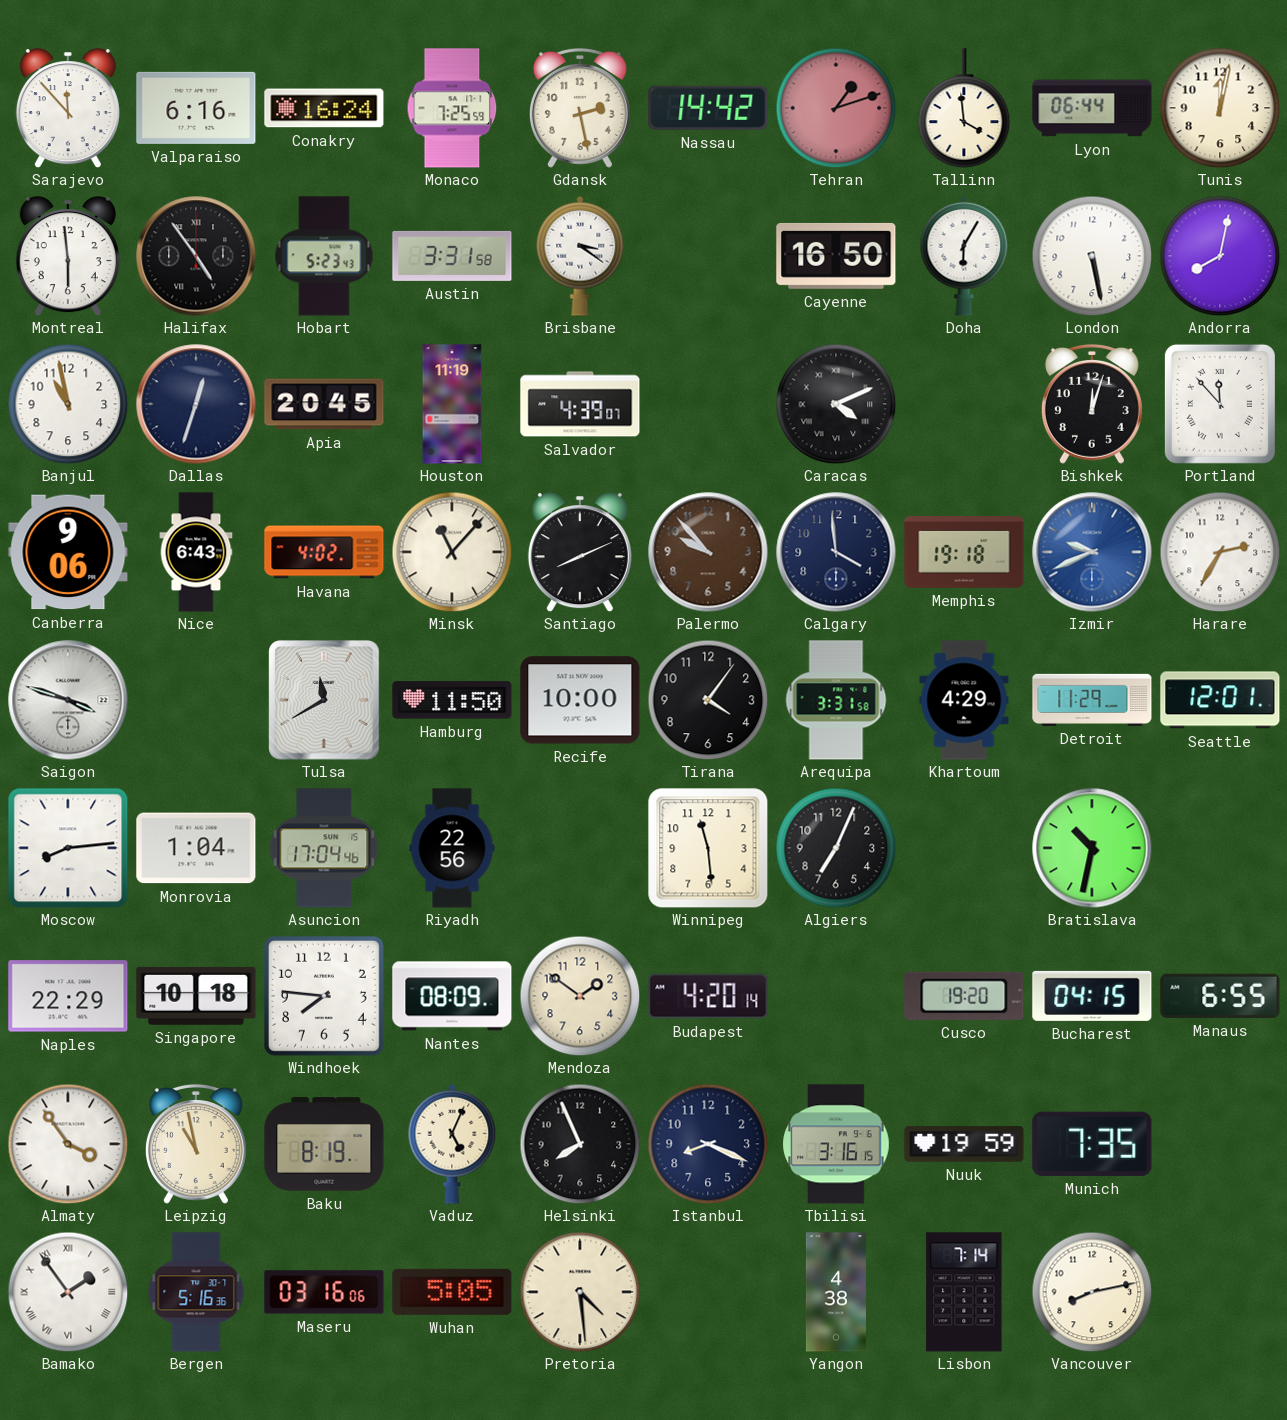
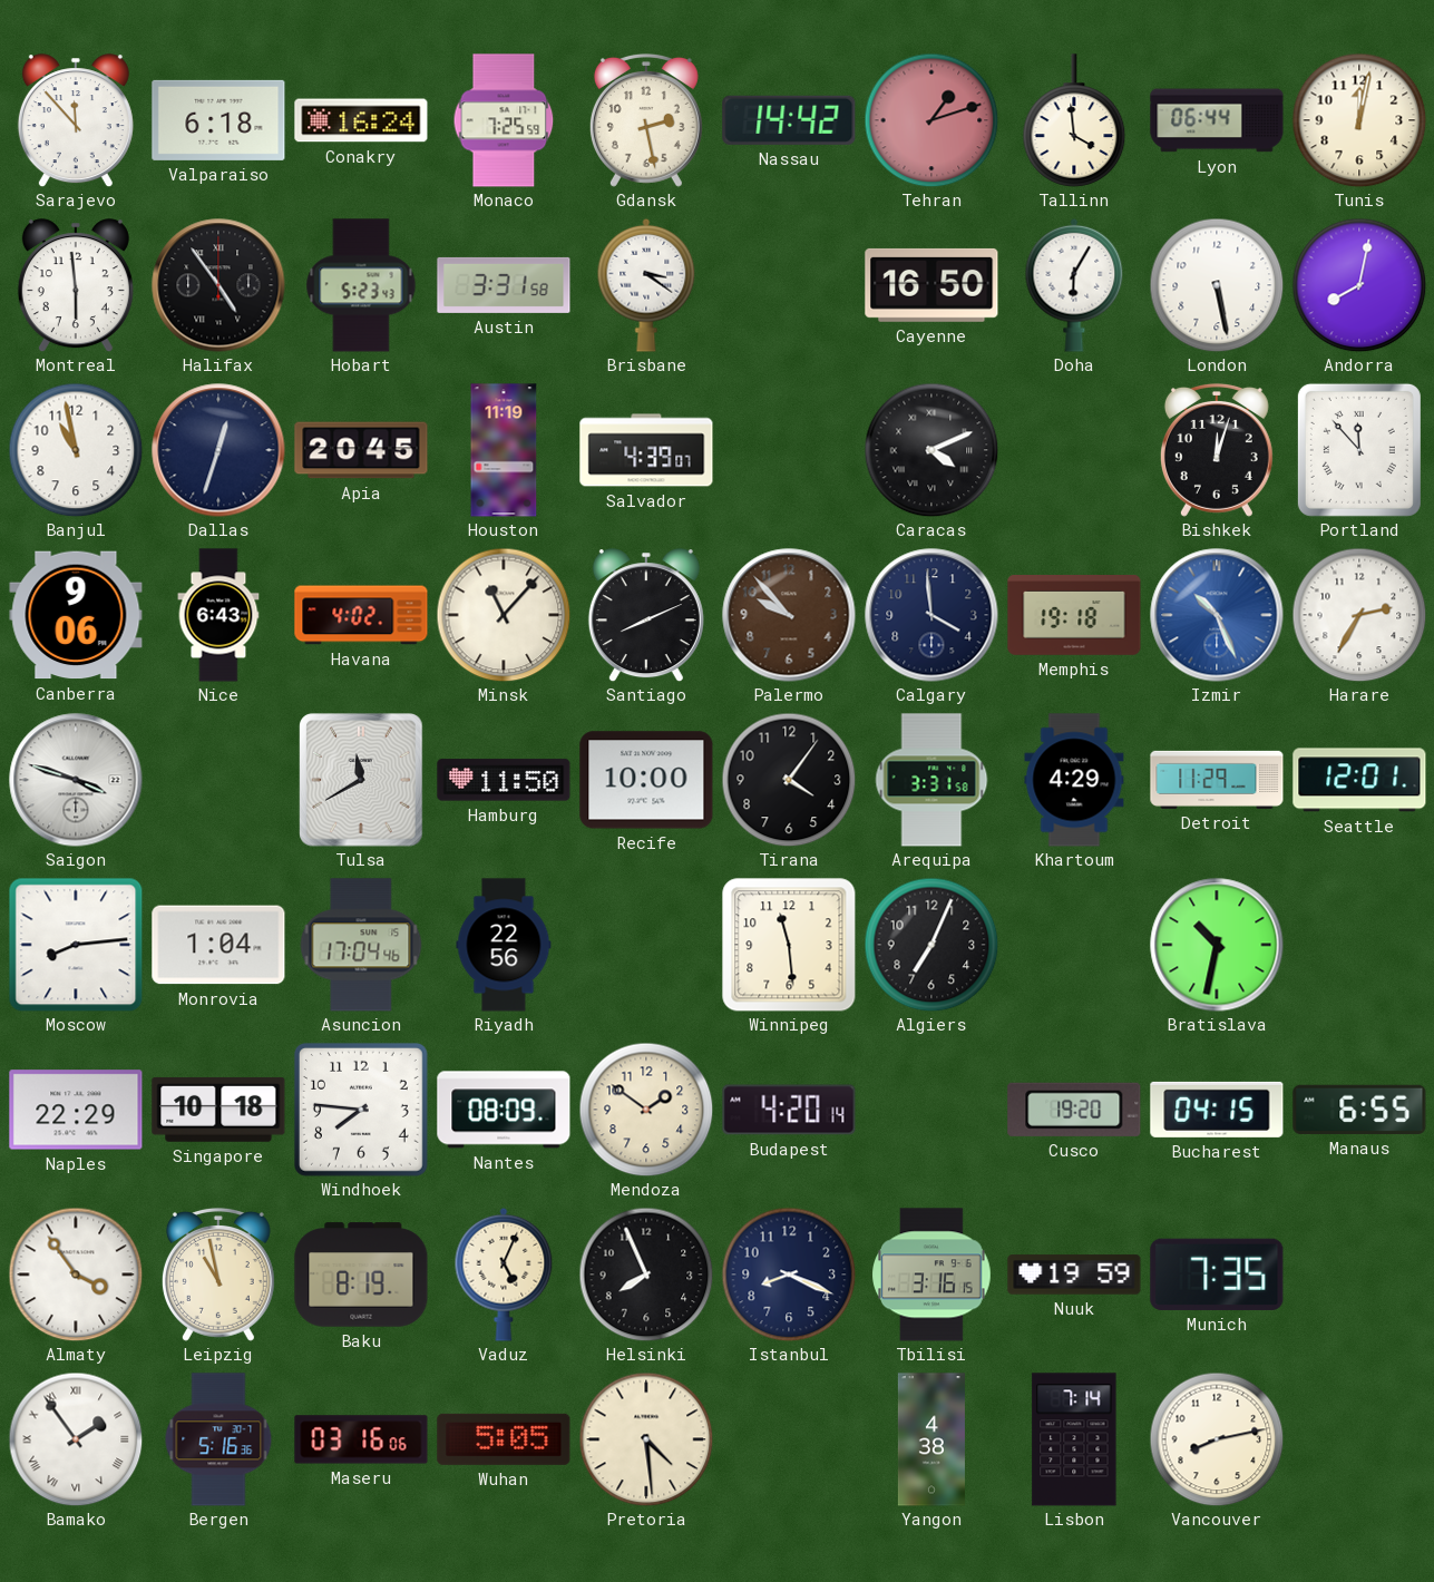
Valparaiso: 6:16 -> 6:18
Izmir: 9:41 -> 10:26
